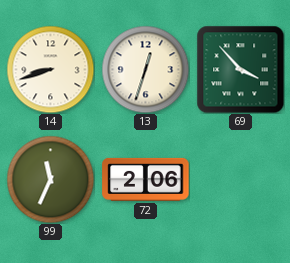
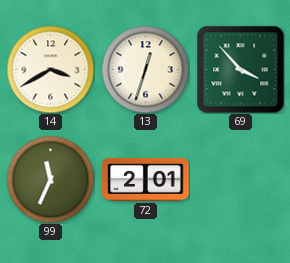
14: 8:42 -> 3:40
72: 2:06 -> 2:01
